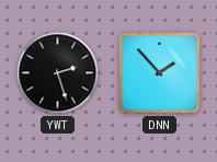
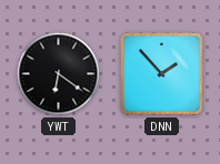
YWT: 2:27 -> 6:21
